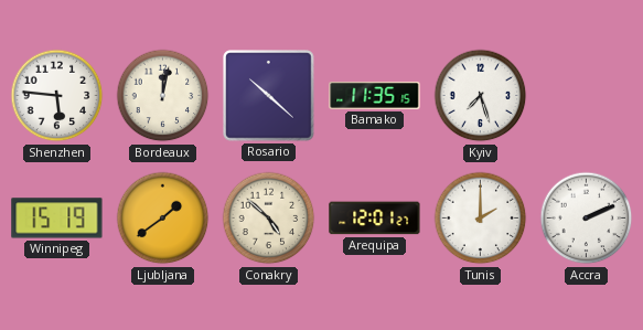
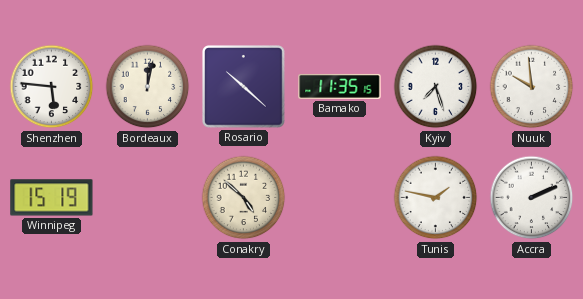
Nuuk: none -> 9:59
Ljubljana: 1:39 -> none
Arequipa: 12:01 -> none
Tunis: 2:00 -> 1:47
